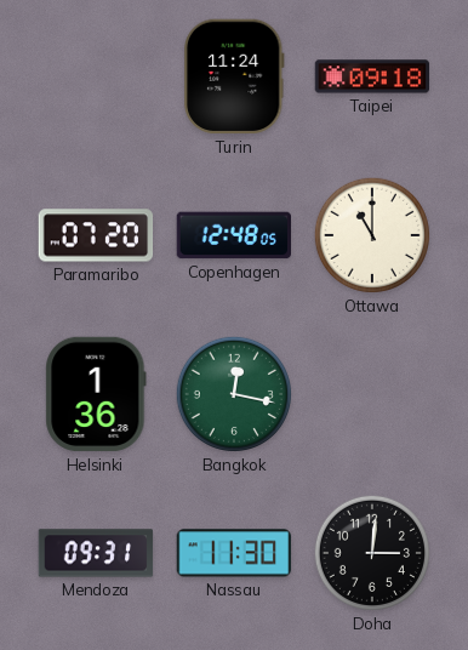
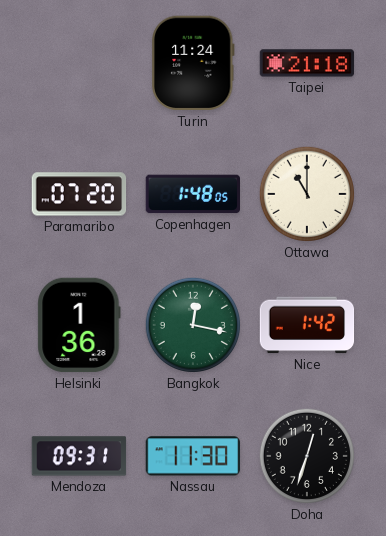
Taipei: 09:18 -> 21:18
Copenhagen: 12:48 -> 1:48
Nice: none -> 1:42
Doha: 3:01 -> 12:33
